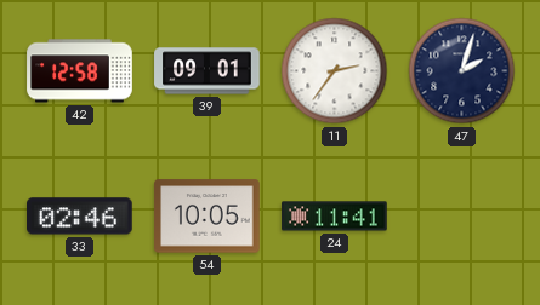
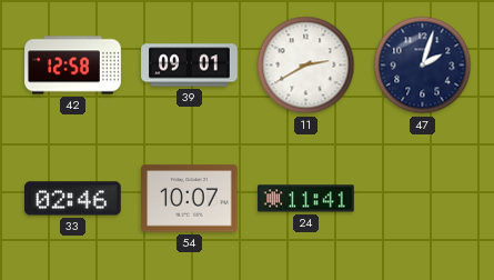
11: 2:36 -> 2:40
54: 10:05 -> 10:07
